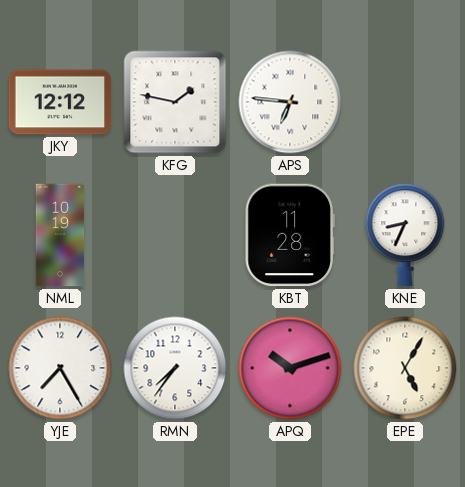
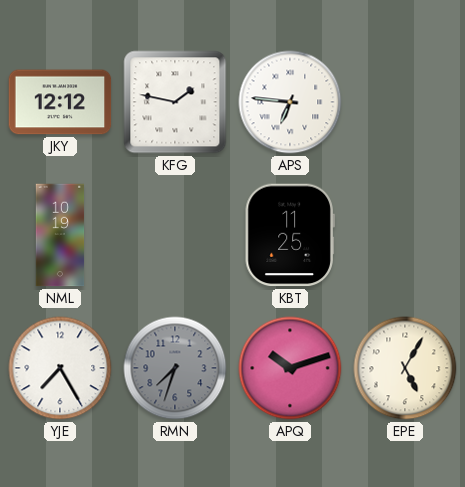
KBT: 11:28 -> 11:25
KNE: 8:34 -> none
RMN: 7:36 -> 7:33
RMN dial: white -> grey
